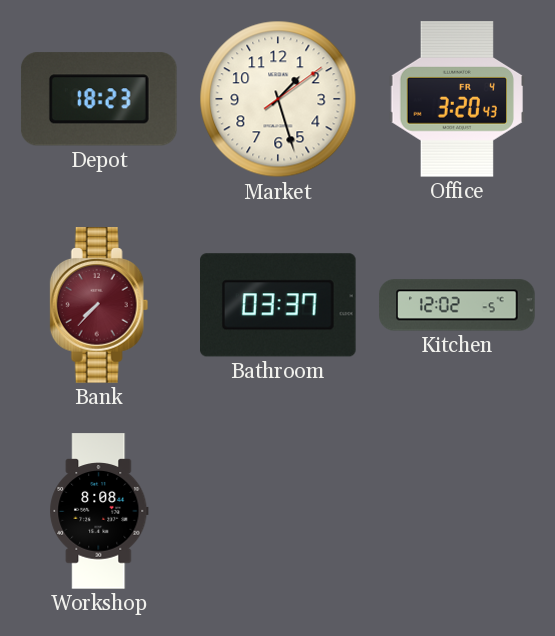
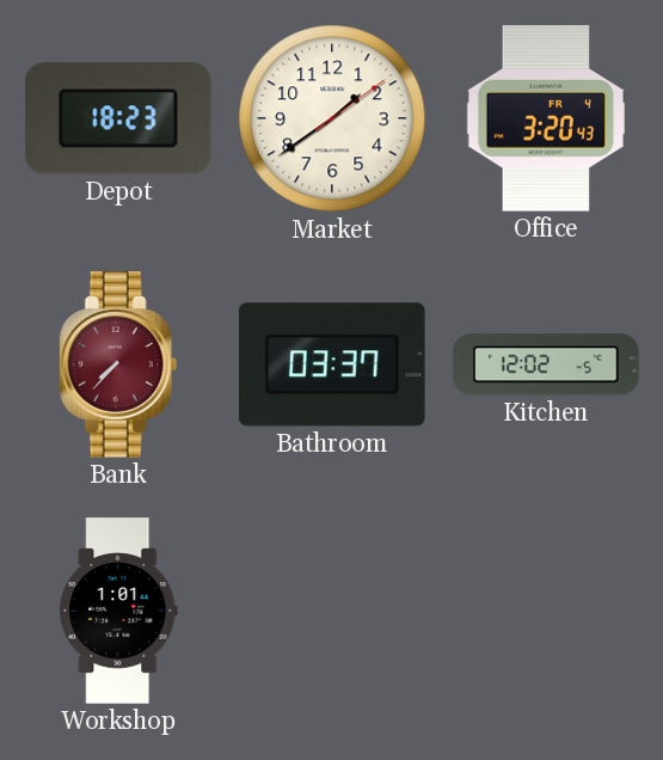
Market: 1:27 -> 1:39
Workshop: 8:08 -> 1:01
